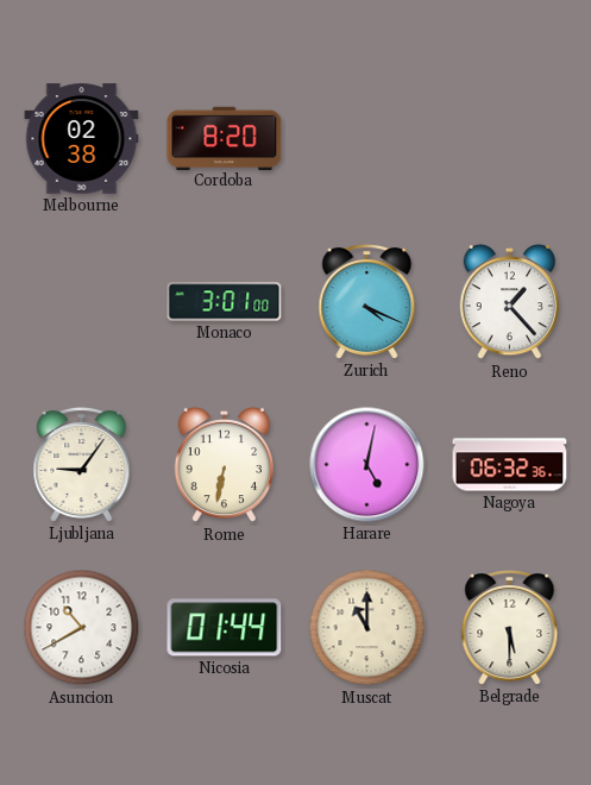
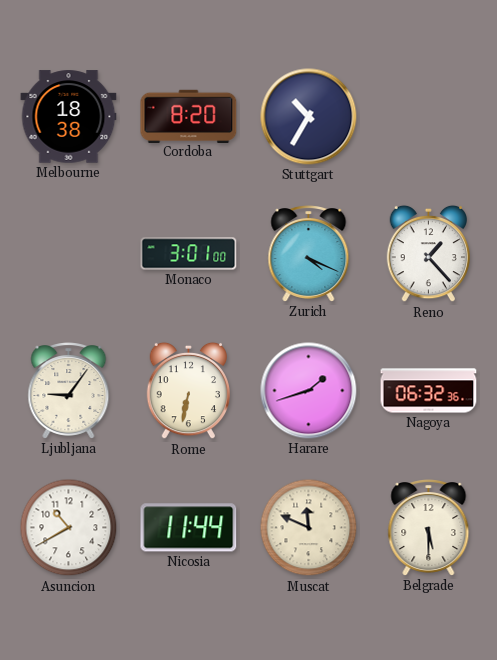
Melbourne: 02:38 -> 18:38
Stuttgart: none -> 10:35
Harare: 5:02 -> 1:42
Nicosia: 01:44 -> 11:44
Muscat: 11:00 -> 11:49
